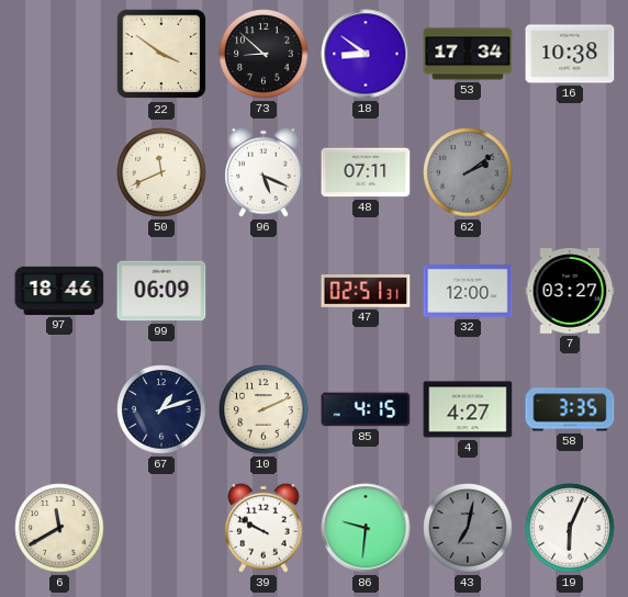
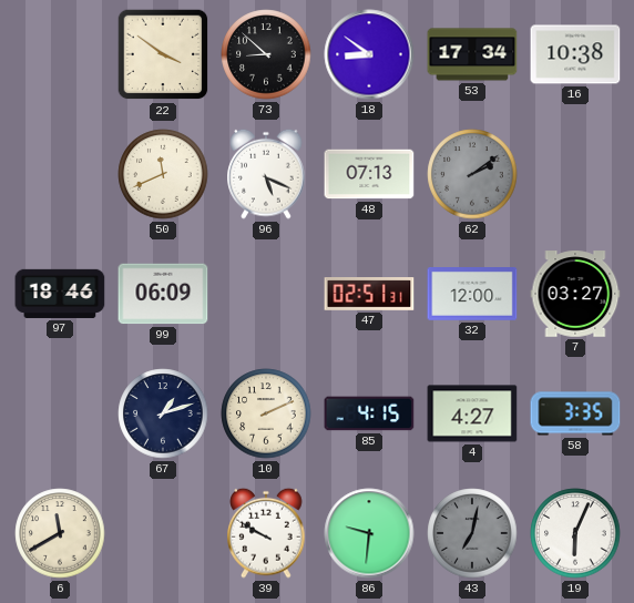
48: 07:11 -> 07:13
